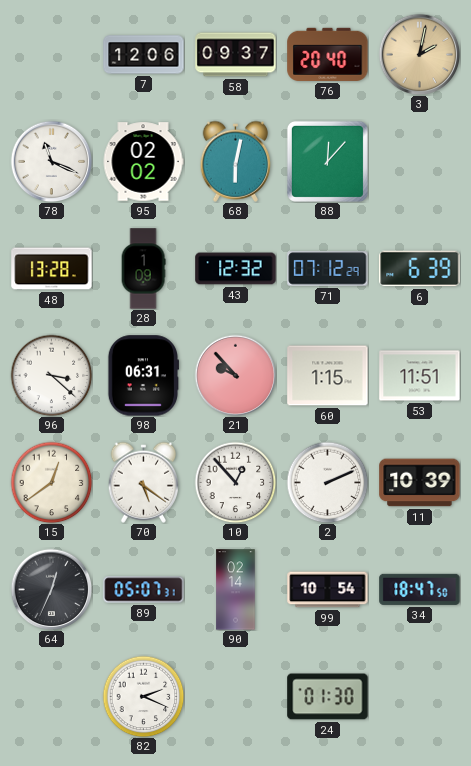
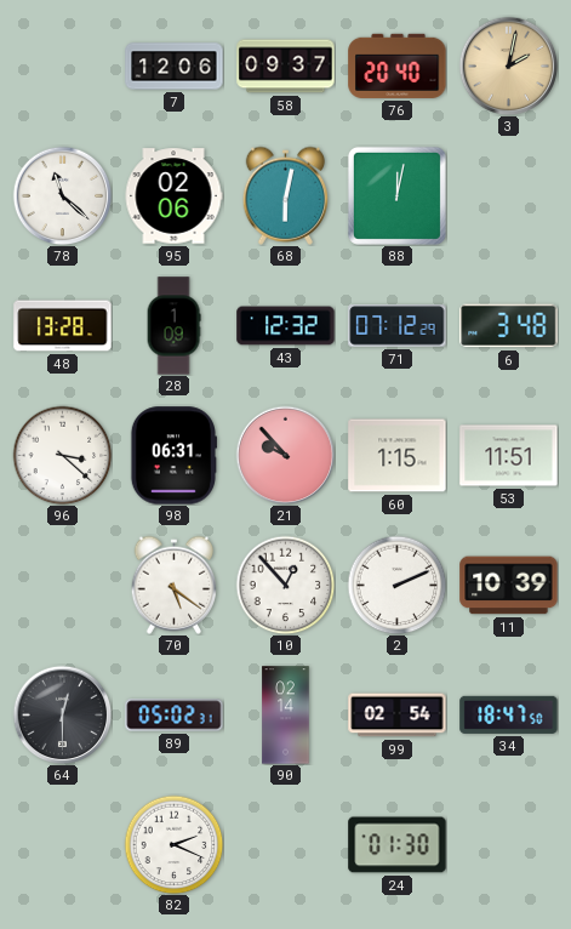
78: 11:19 -> 11:22
95: 02:02 -> 02:06
88: 12:07 -> 12:02
6: 6:39 -> 3:48
15: 12:39 -> none
64: 12:34 -> 12:30
89: 05:07 -> 05:02
99: 10:54 -> 02:54
